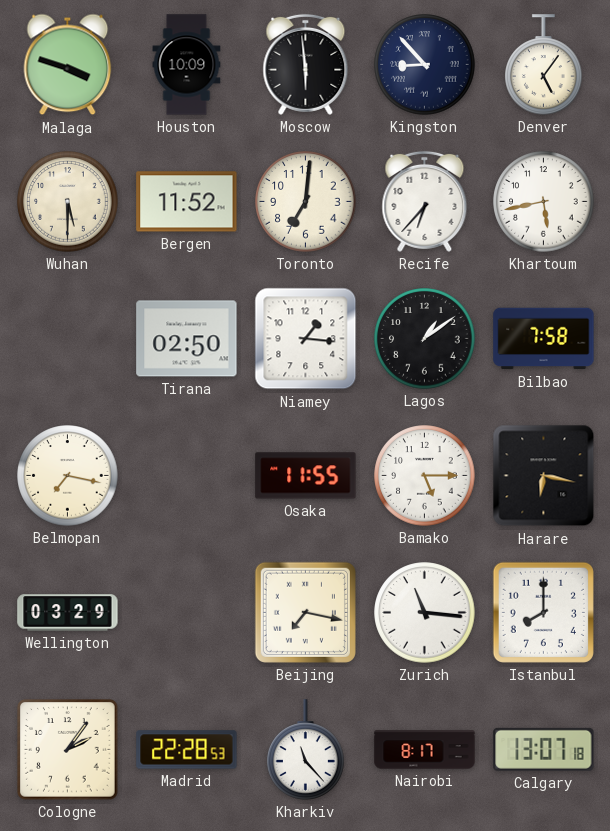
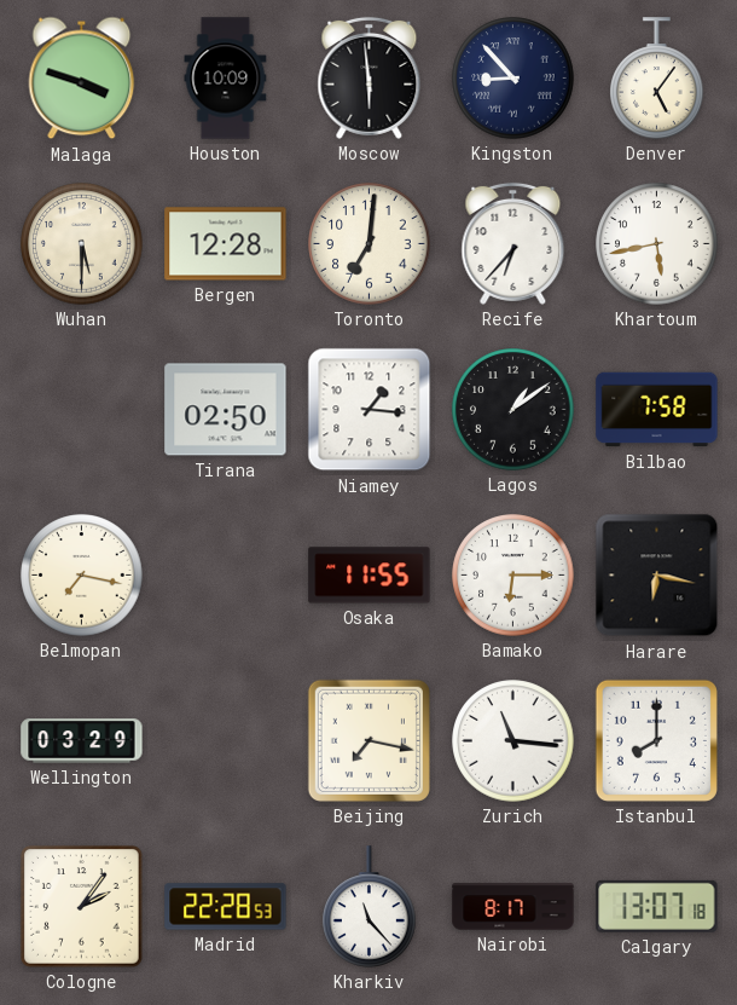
Bergen: 11:52 -> 12:28
Bamako: 5:15 -> 6:15
